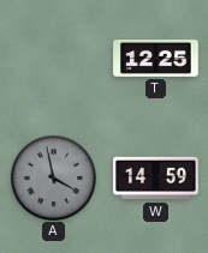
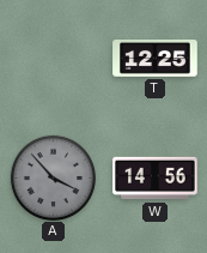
A: 3:58 -> 3:53
W: 14:59 -> 14:56
